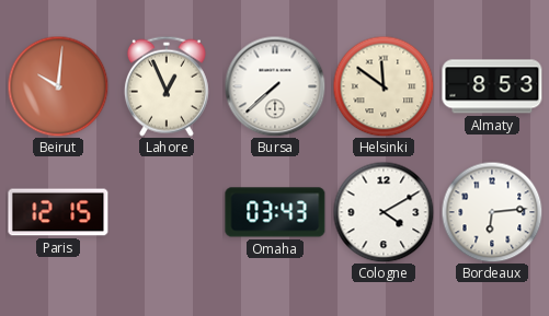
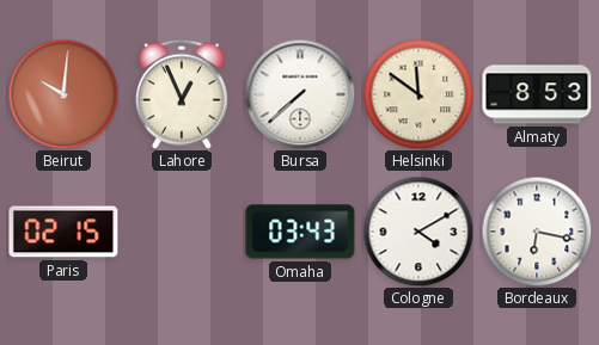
Paris: 12:15 -> 02:15
Bordeaux: 6:14 -> 6:17
